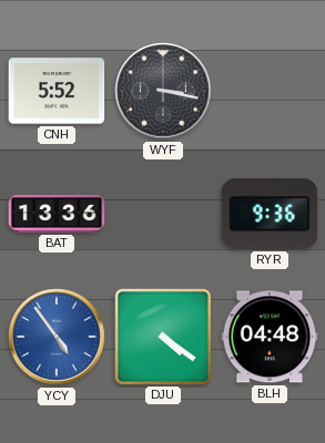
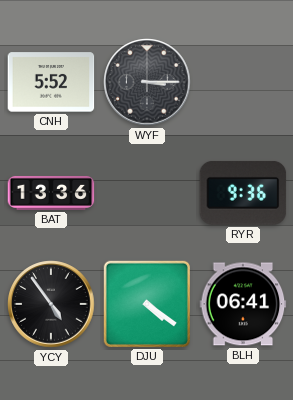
WYF: 3:17 -> 3:15
YCY dial: blue -> black
BLH: 04:48 -> 06:41
